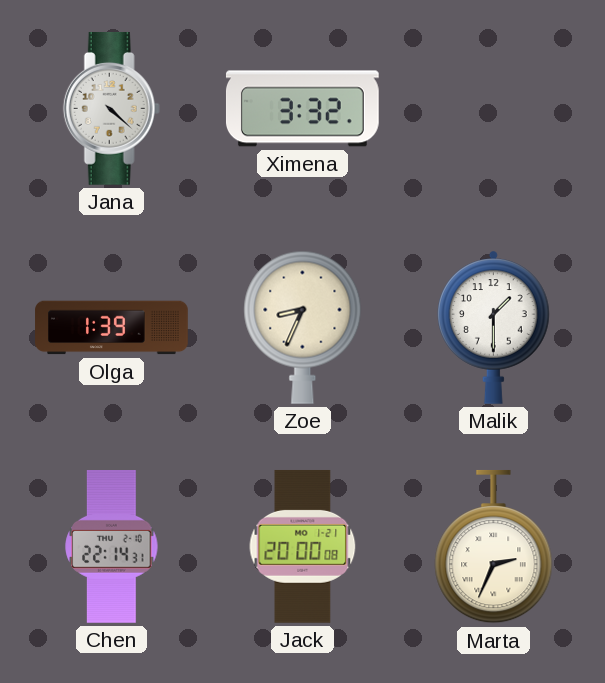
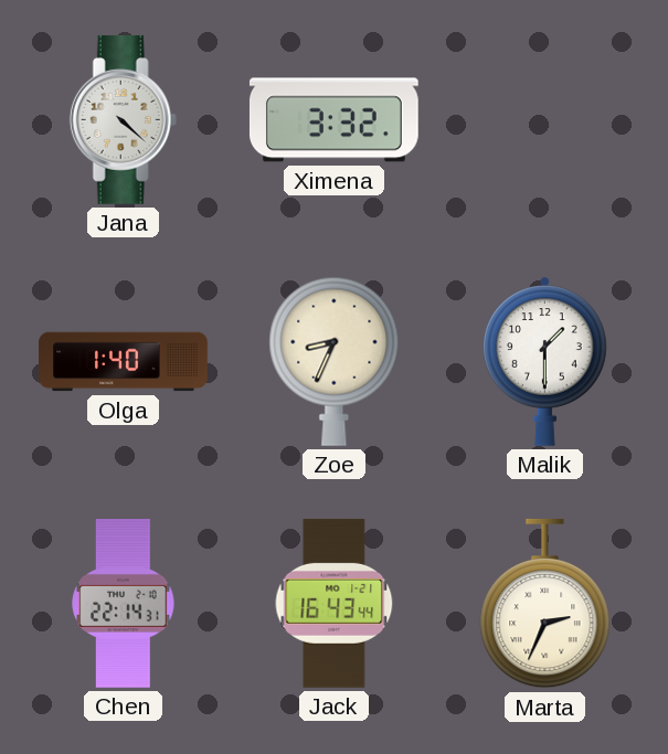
Olga: 1:39 -> 1:40
Jack: 20:00 -> 16:43
